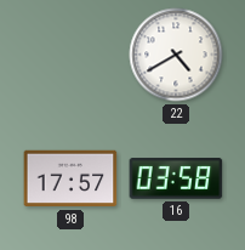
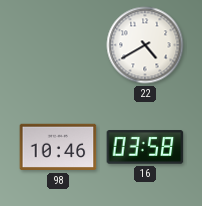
98: 17:57 -> 10:46
